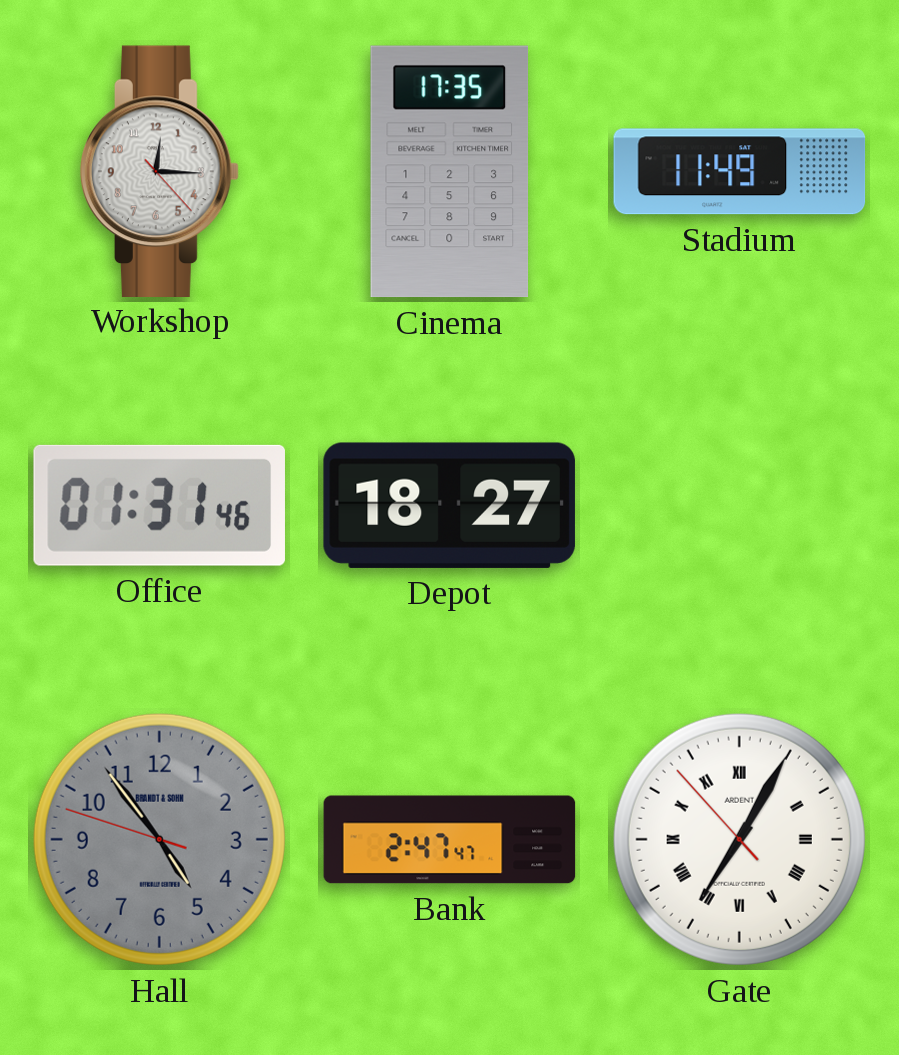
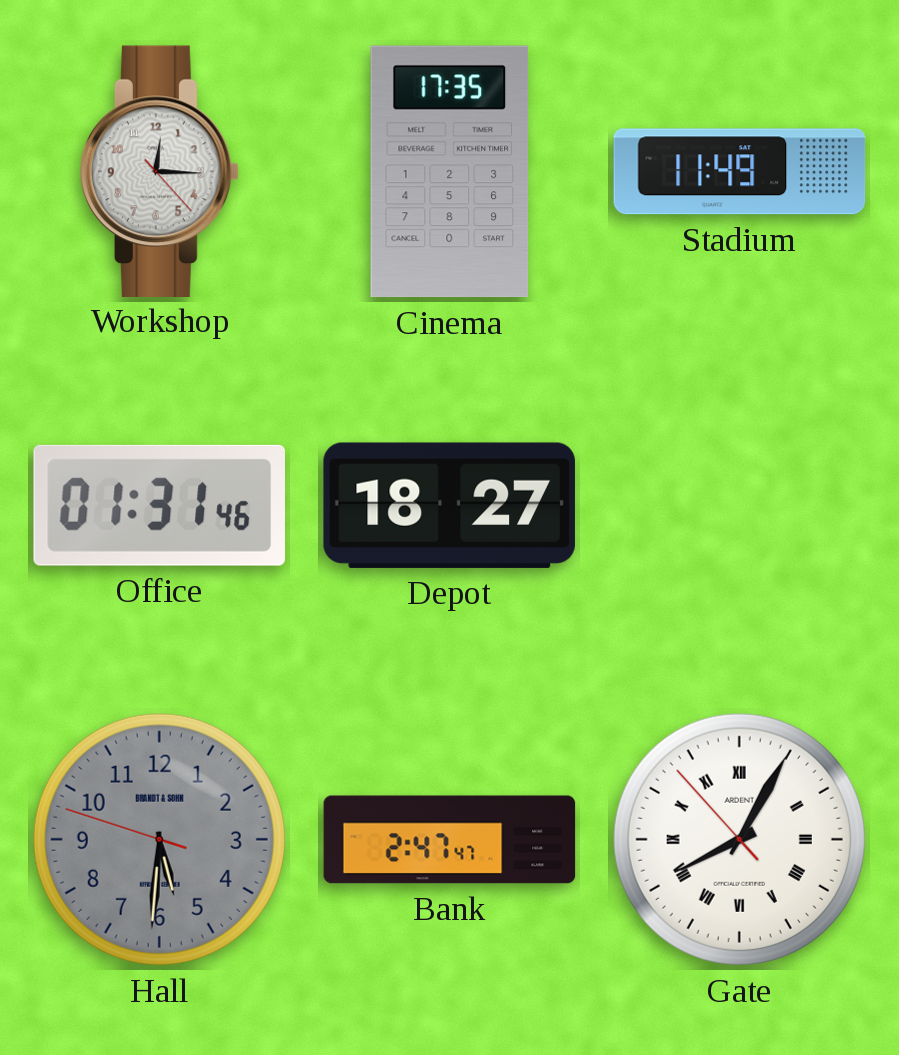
Hall: 4:53 -> 5:30
Gate: 7:04 -> 8:04
